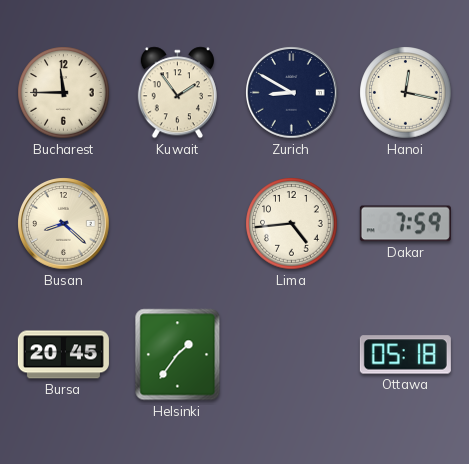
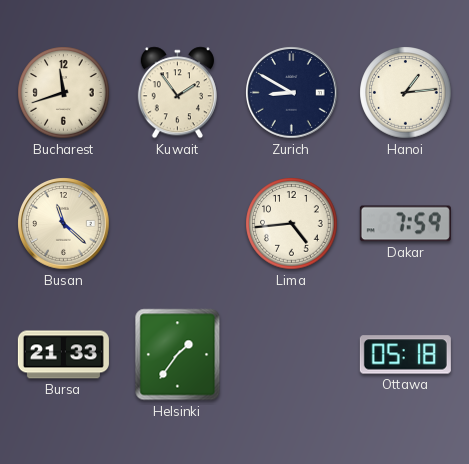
Bucharest: 11:45 -> 11:42
Hanoi: 12:17 -> 1:14
Busan: 8:22 -> 11:22
Bursa: 20:45 -> 21:33
